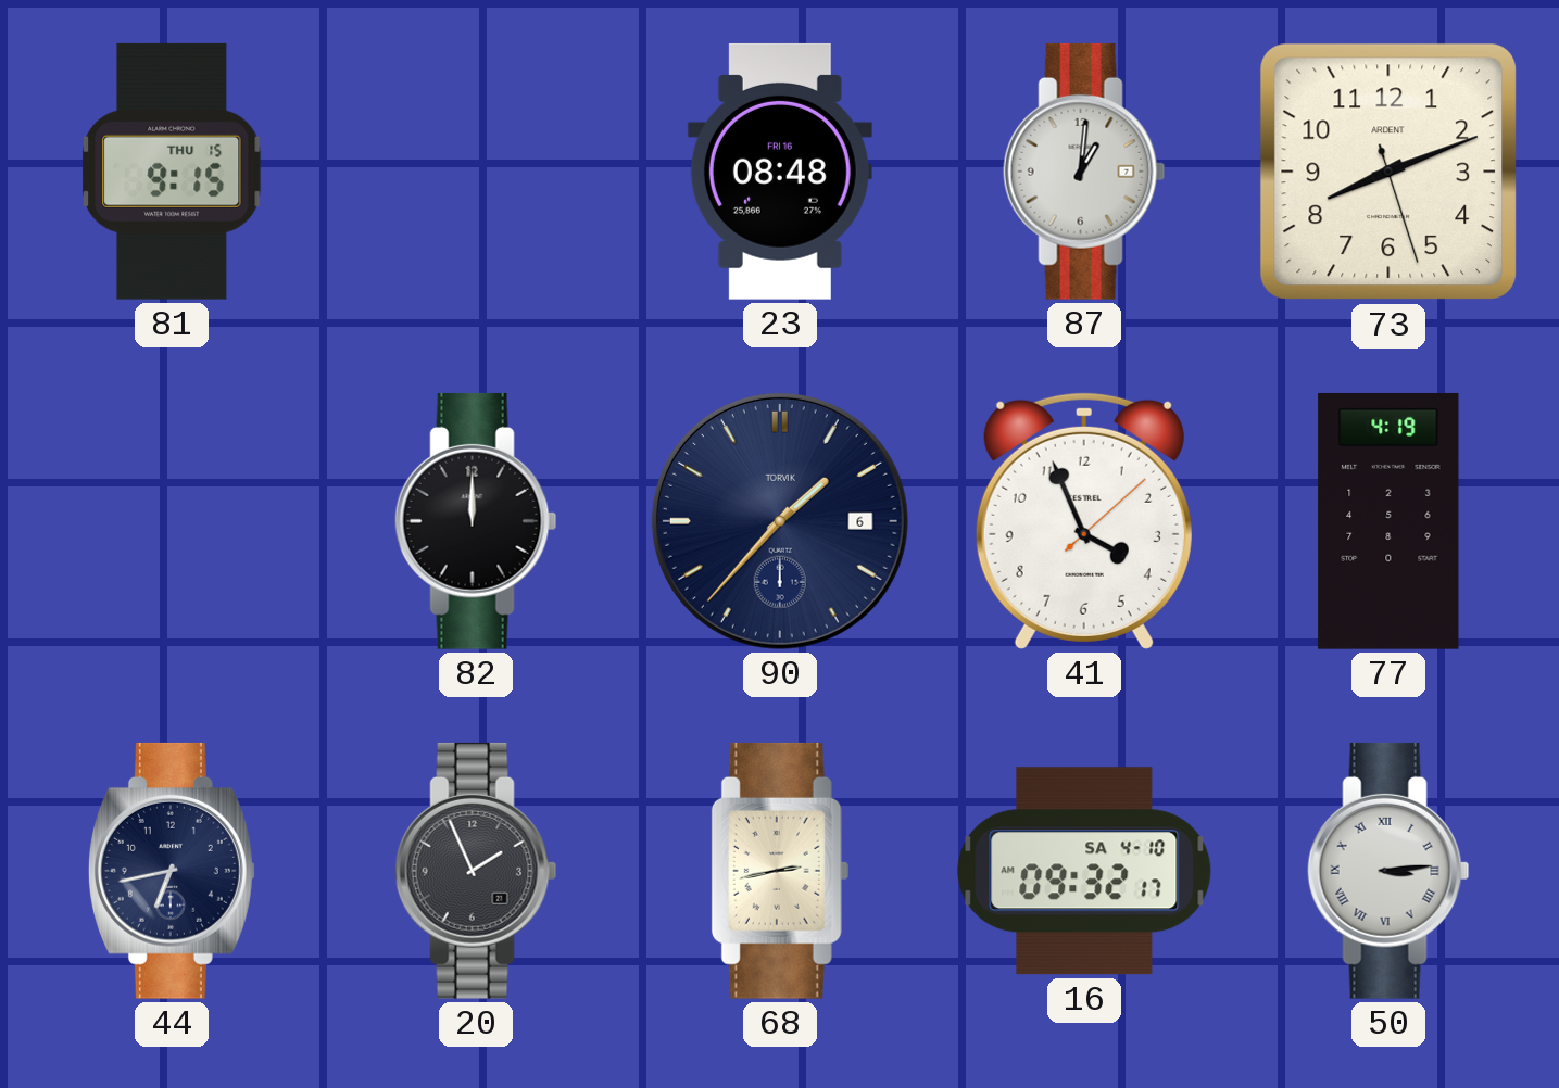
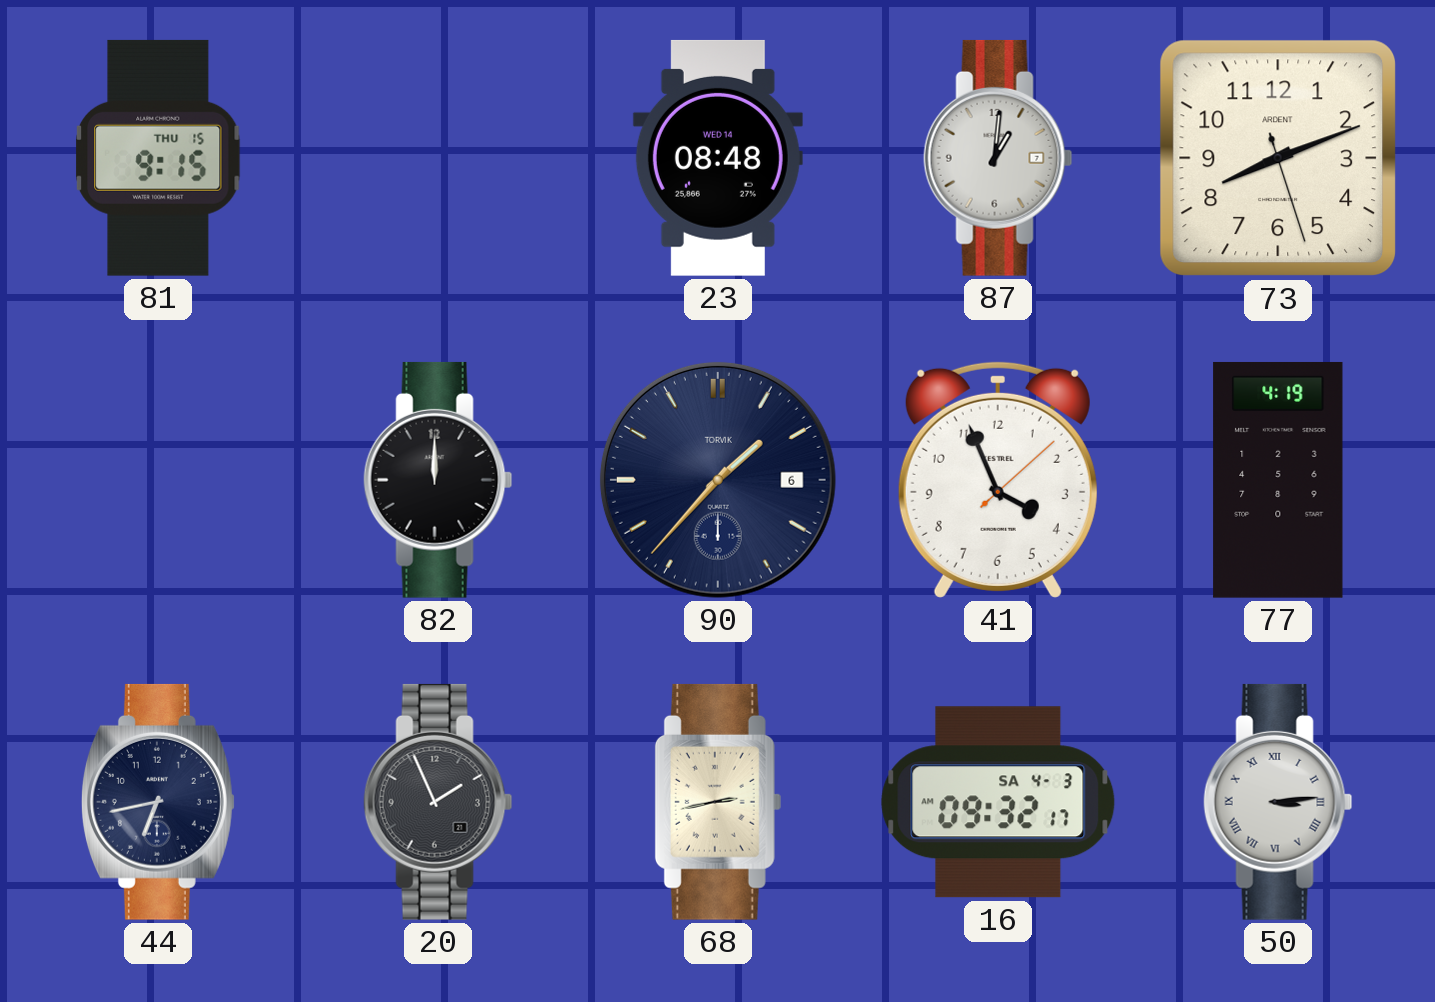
23 date: FRI 16 -> WED 14
16 date: SA 4-10 -> SA 4-3
